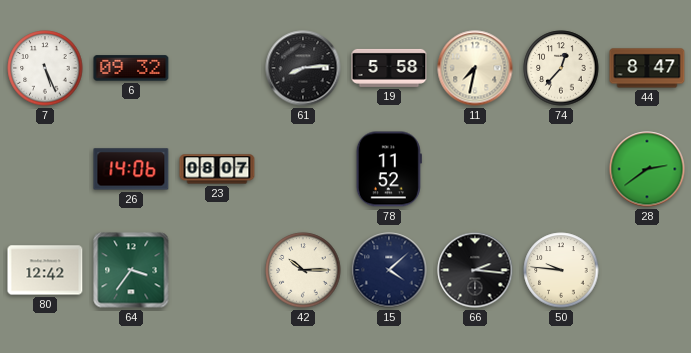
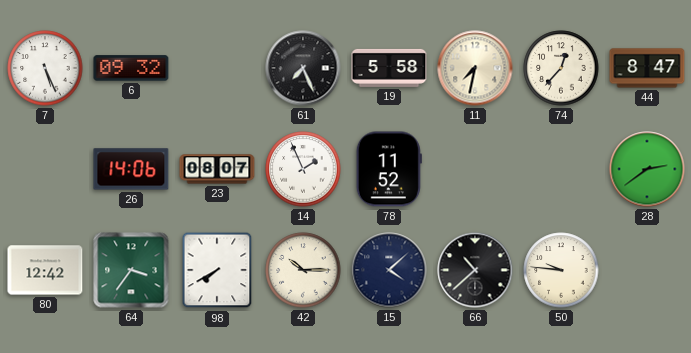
61: 8:14 -> 7:26
14: none -> 1:56
98: none -> 7:40
66: 2:16 -> 10:38
